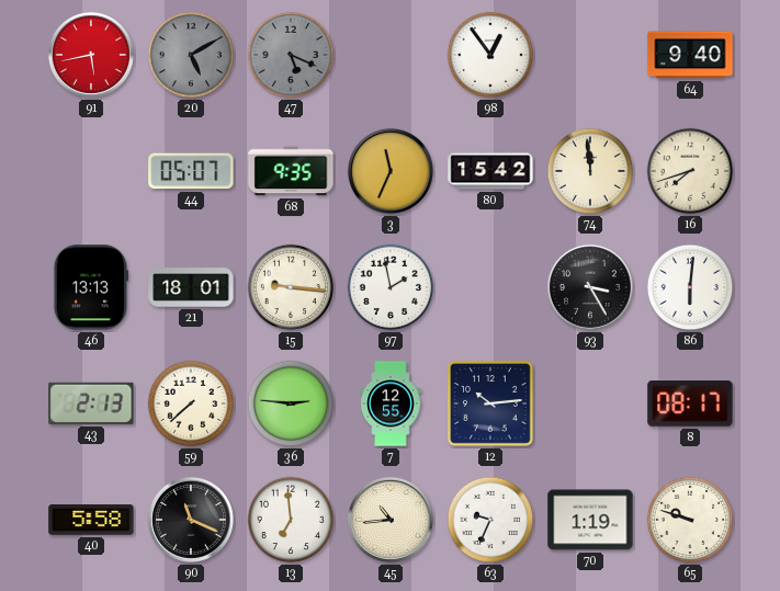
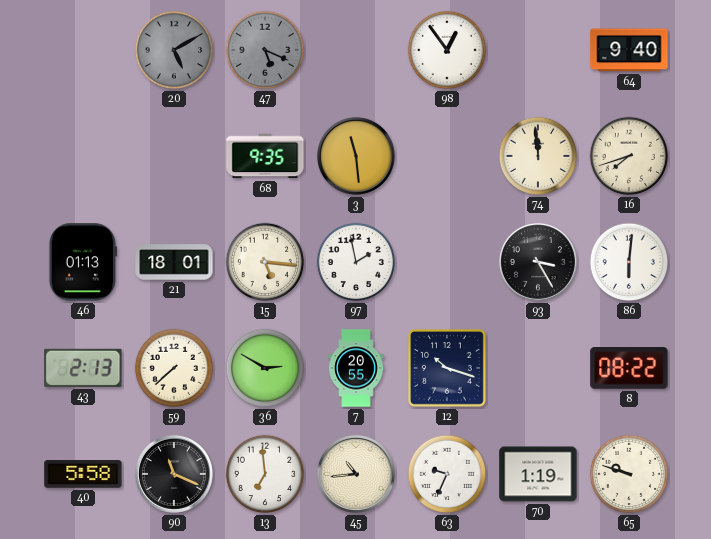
91: 5:43 -> none
44: 05:07 -> none
3: 11:34 -> 11:29
80: 15:42 -> none
46: 13:13 -> 01:13
15: 9:16 -> 5:16
36: 2:46 -> 2:50
7: 12:55 -> 20:55
12: 10:14 -> 10:18
8: 08:17 -> 08:22
